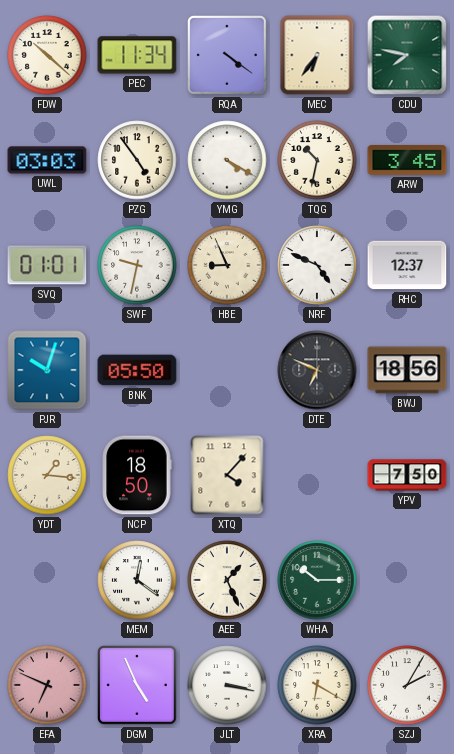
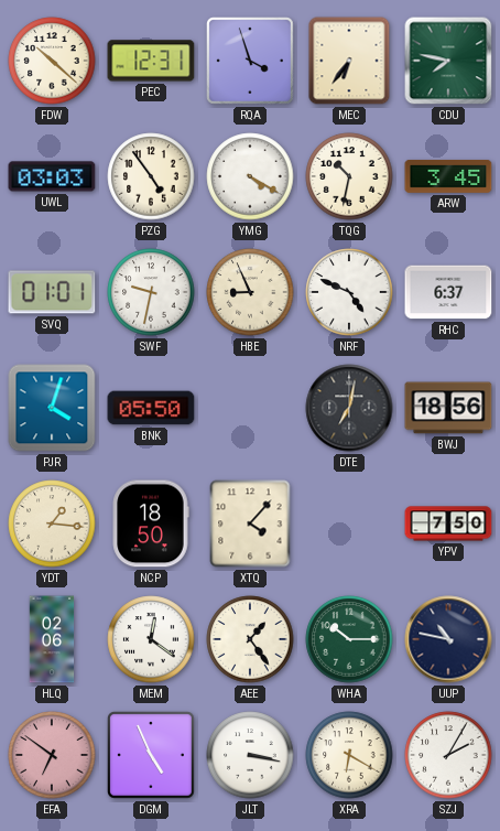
PEC: 11:34 -> 12:31
RQA: 4:21 -> 3:57
RHC: 12:37 -> 6:37
PJR: 10:03 -> 4:03
DTE: 6:49 -> 7:02
HLQ: none -> 02:06
AEE: 1:26 -> 1:24
UUP: none -> 10:47
EFA: 6:49 -> 6:51
